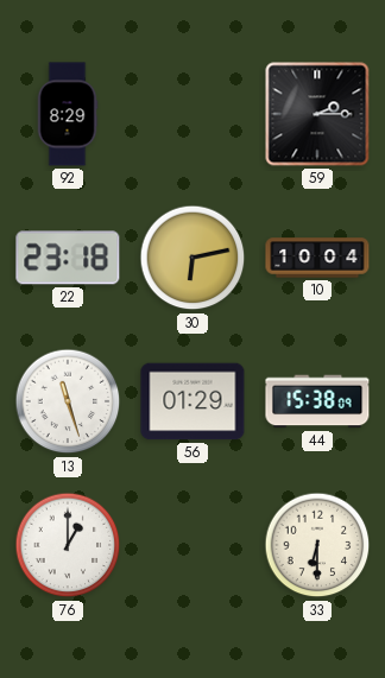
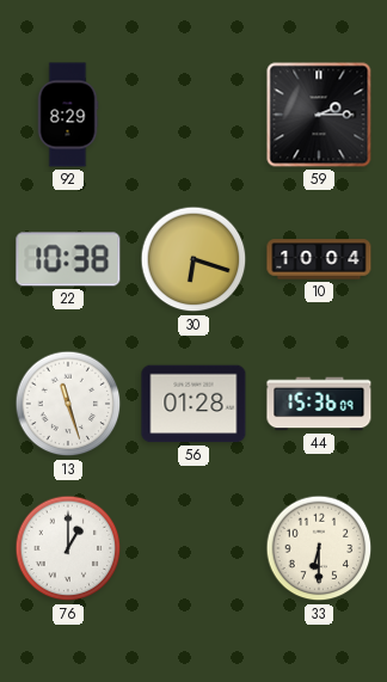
22: 23:18 -> 10:38
30: 6:13 -> 6:18
56: 01:29 -> 01:28
44: 15:38 -> 15:36
